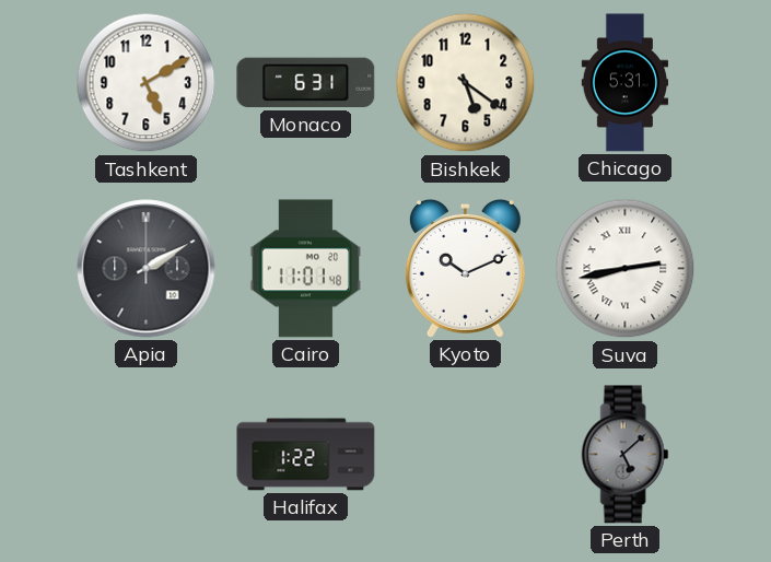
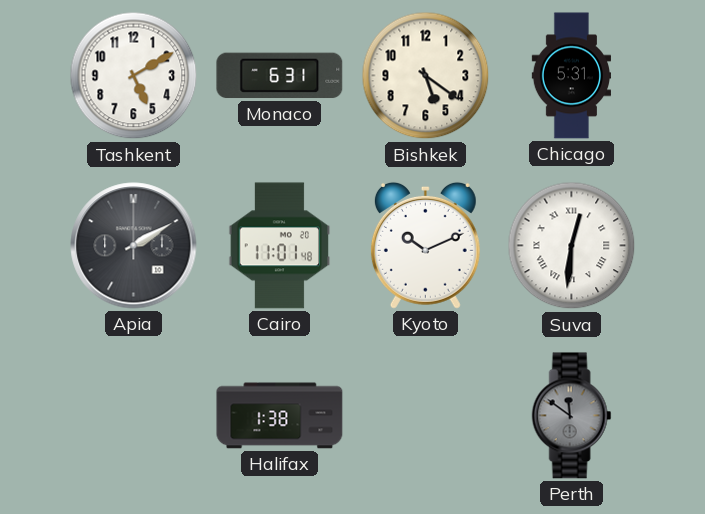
Suva: 2:43 -> 12:31
Halifax: 1:22 -> 1:38
Perth: 5:08 -> 11:51
